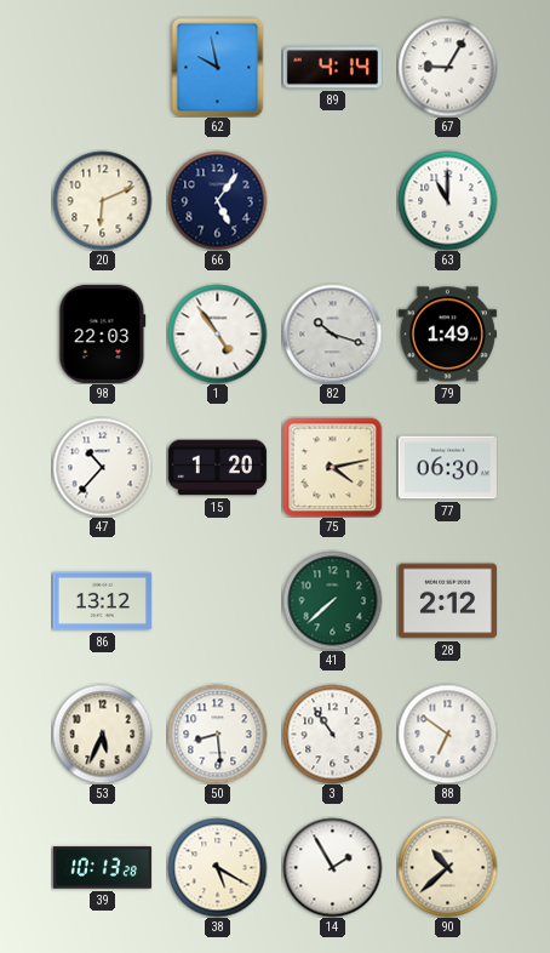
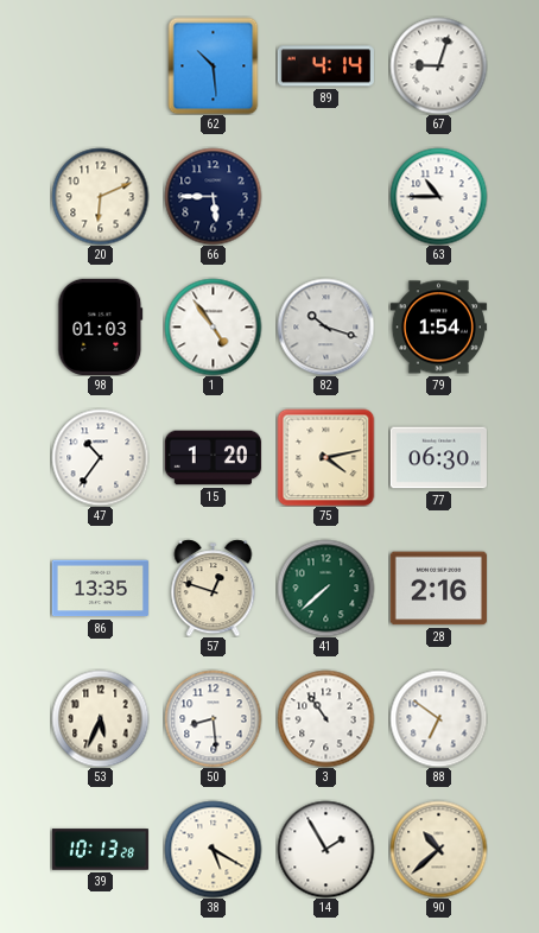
62: 9:58 -> 10:29
67: 9:05 -> 9:03
66: 5:06 -> 5:45
63: 11:00 -> 10:45
98: 22:03 -> 01:03
79: 1:49 -> 1:54
47: 10:37 -> 10:36
86: 13:12 -> 13:35
57: none -> 12:48
28: 2:12 -> 2:16
